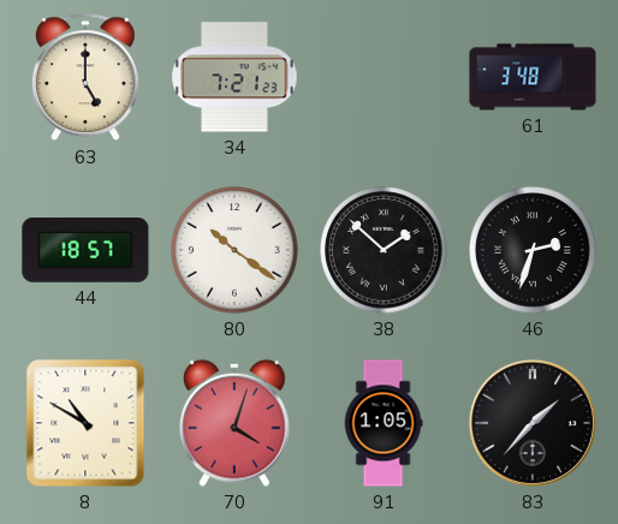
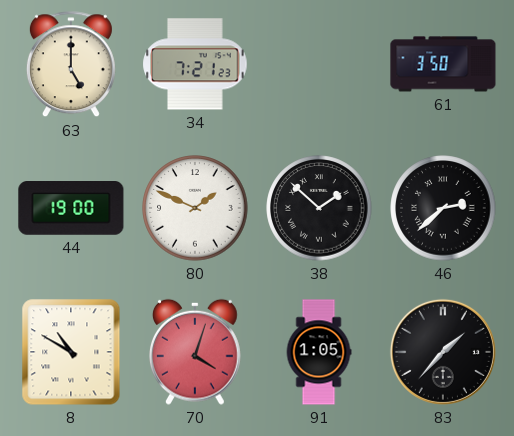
61: 3:48 -> 3:50
44: 18:57 -> 19:00
80: 10:21 -> 1:49
46: 2:33 -> 2:38
